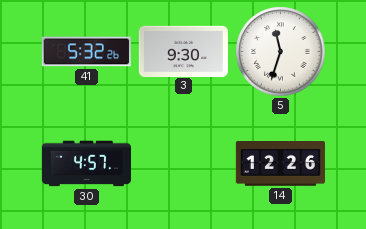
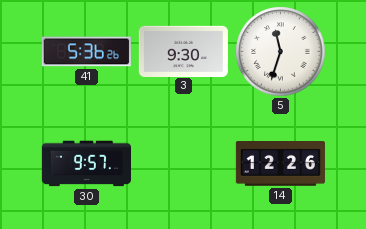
41: 5:32 -> 5:36
30: 4:57 -> 9:57
